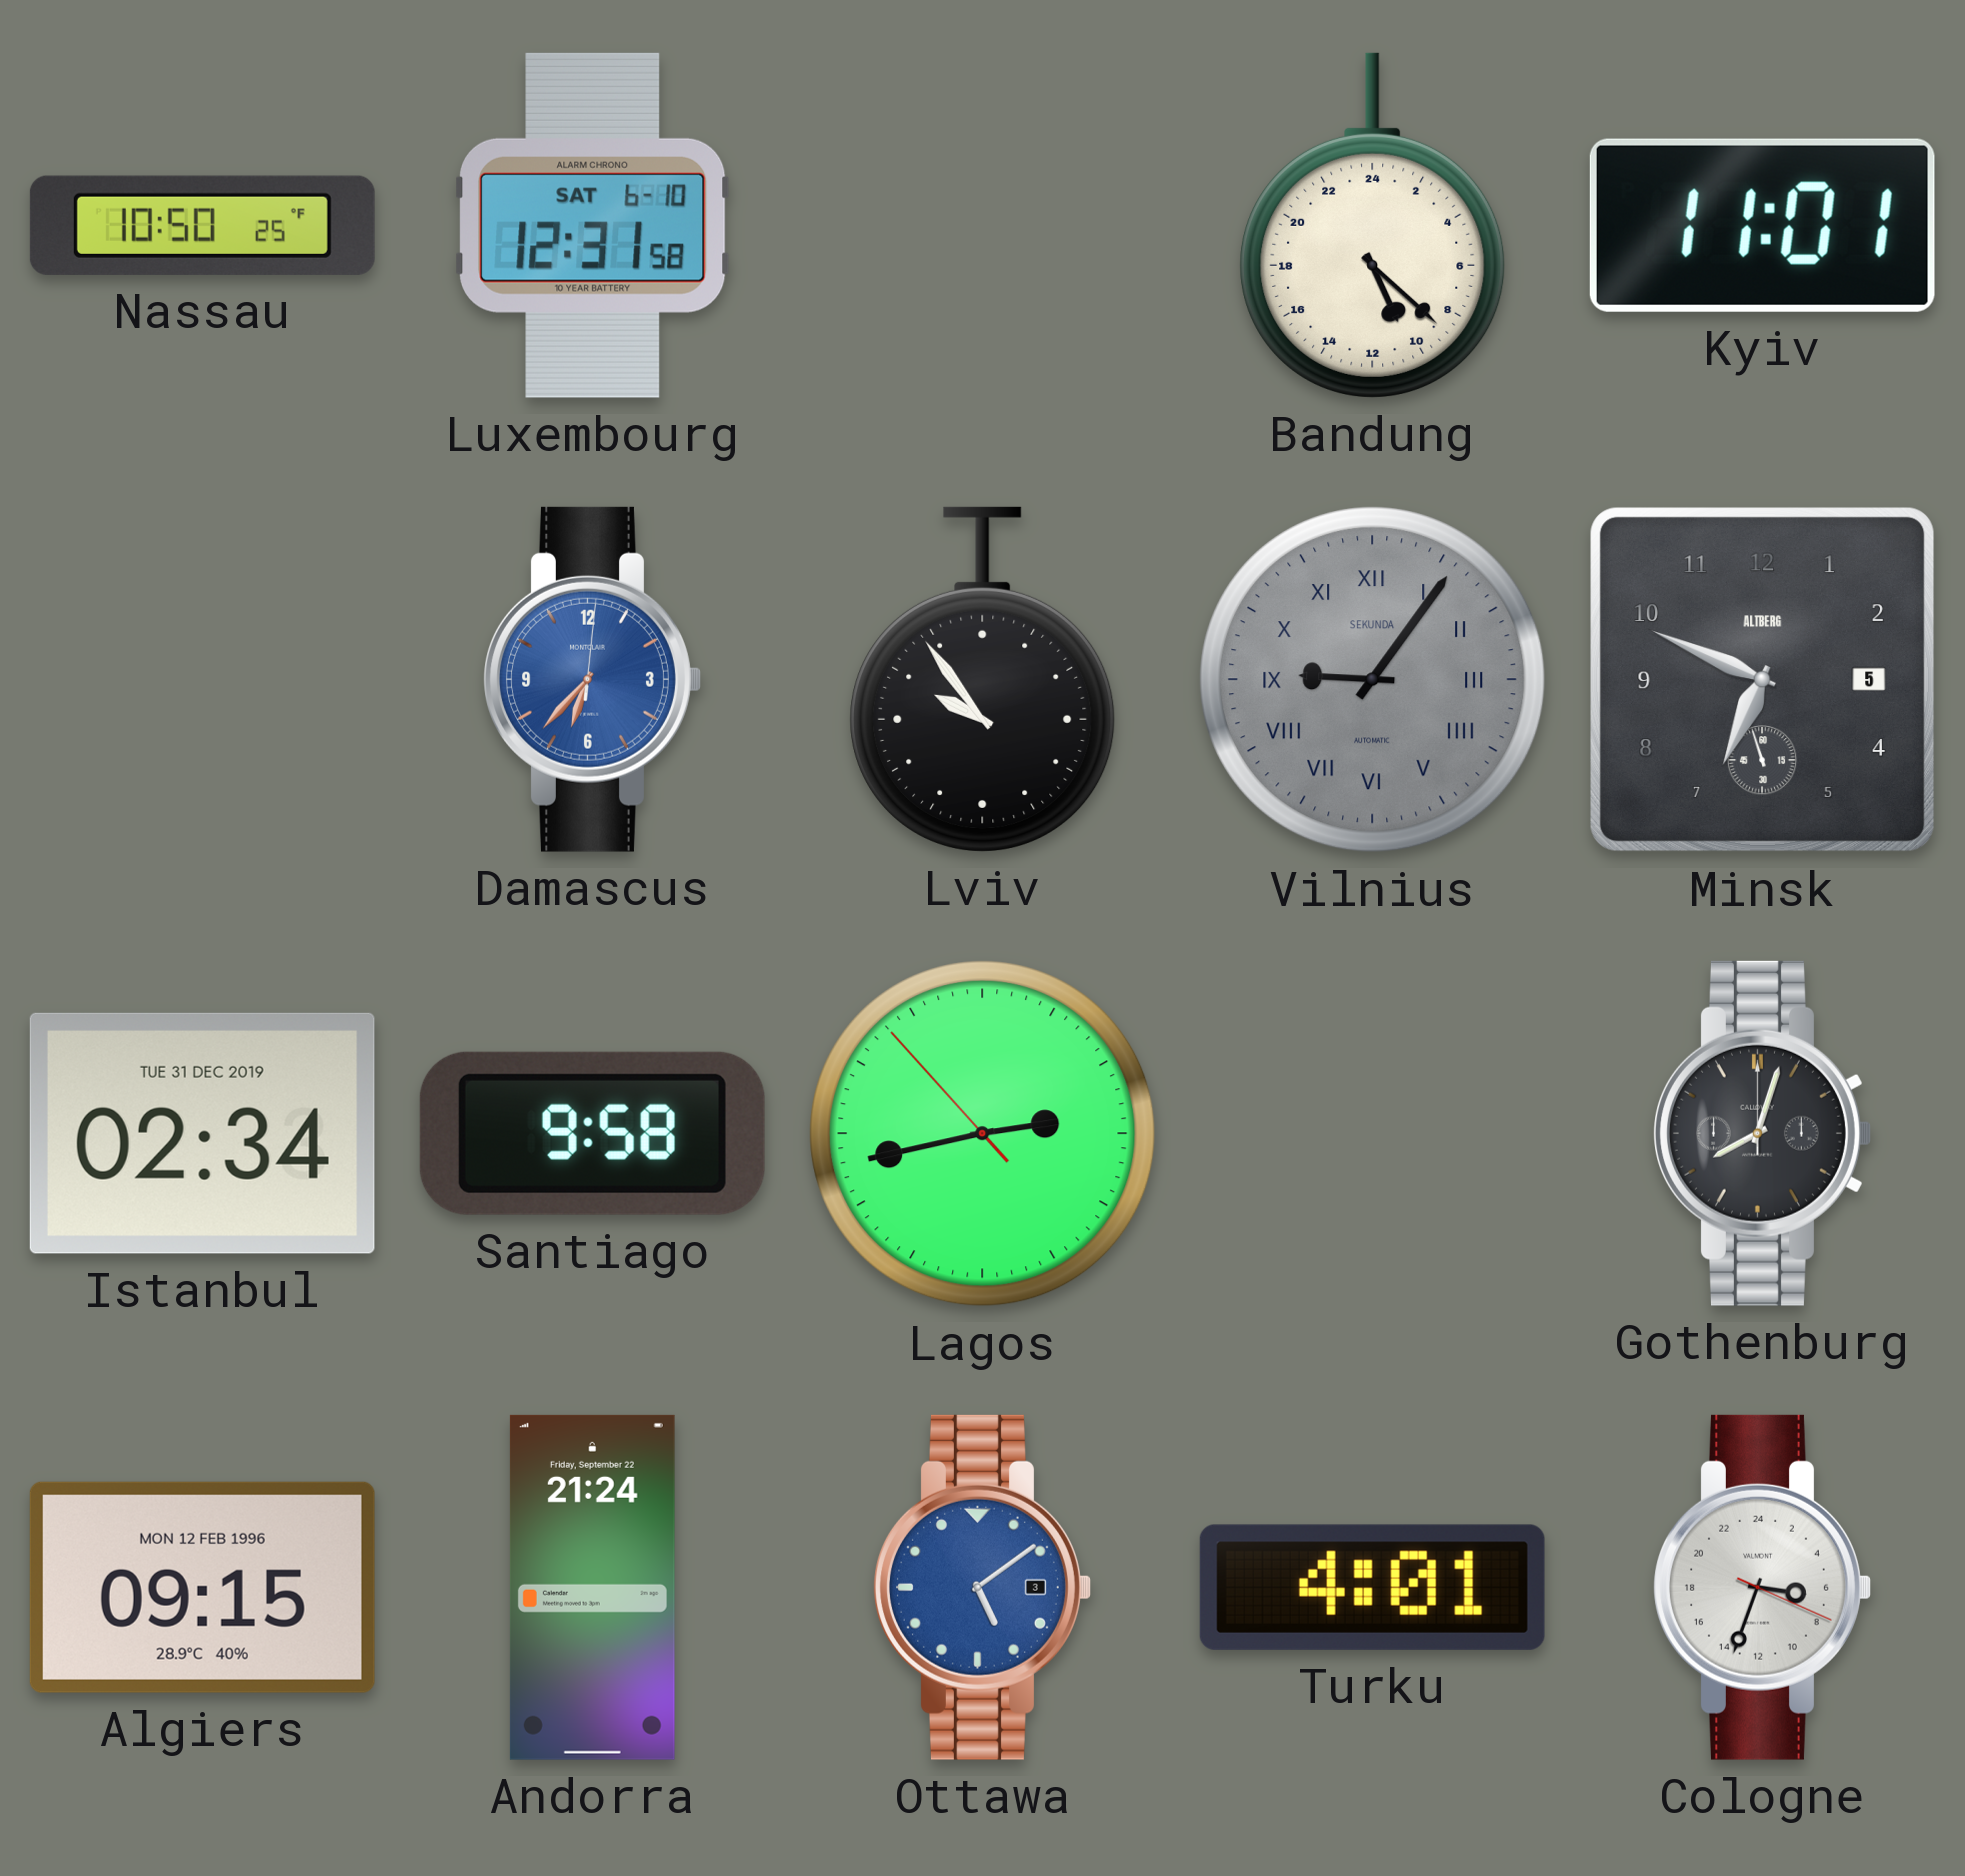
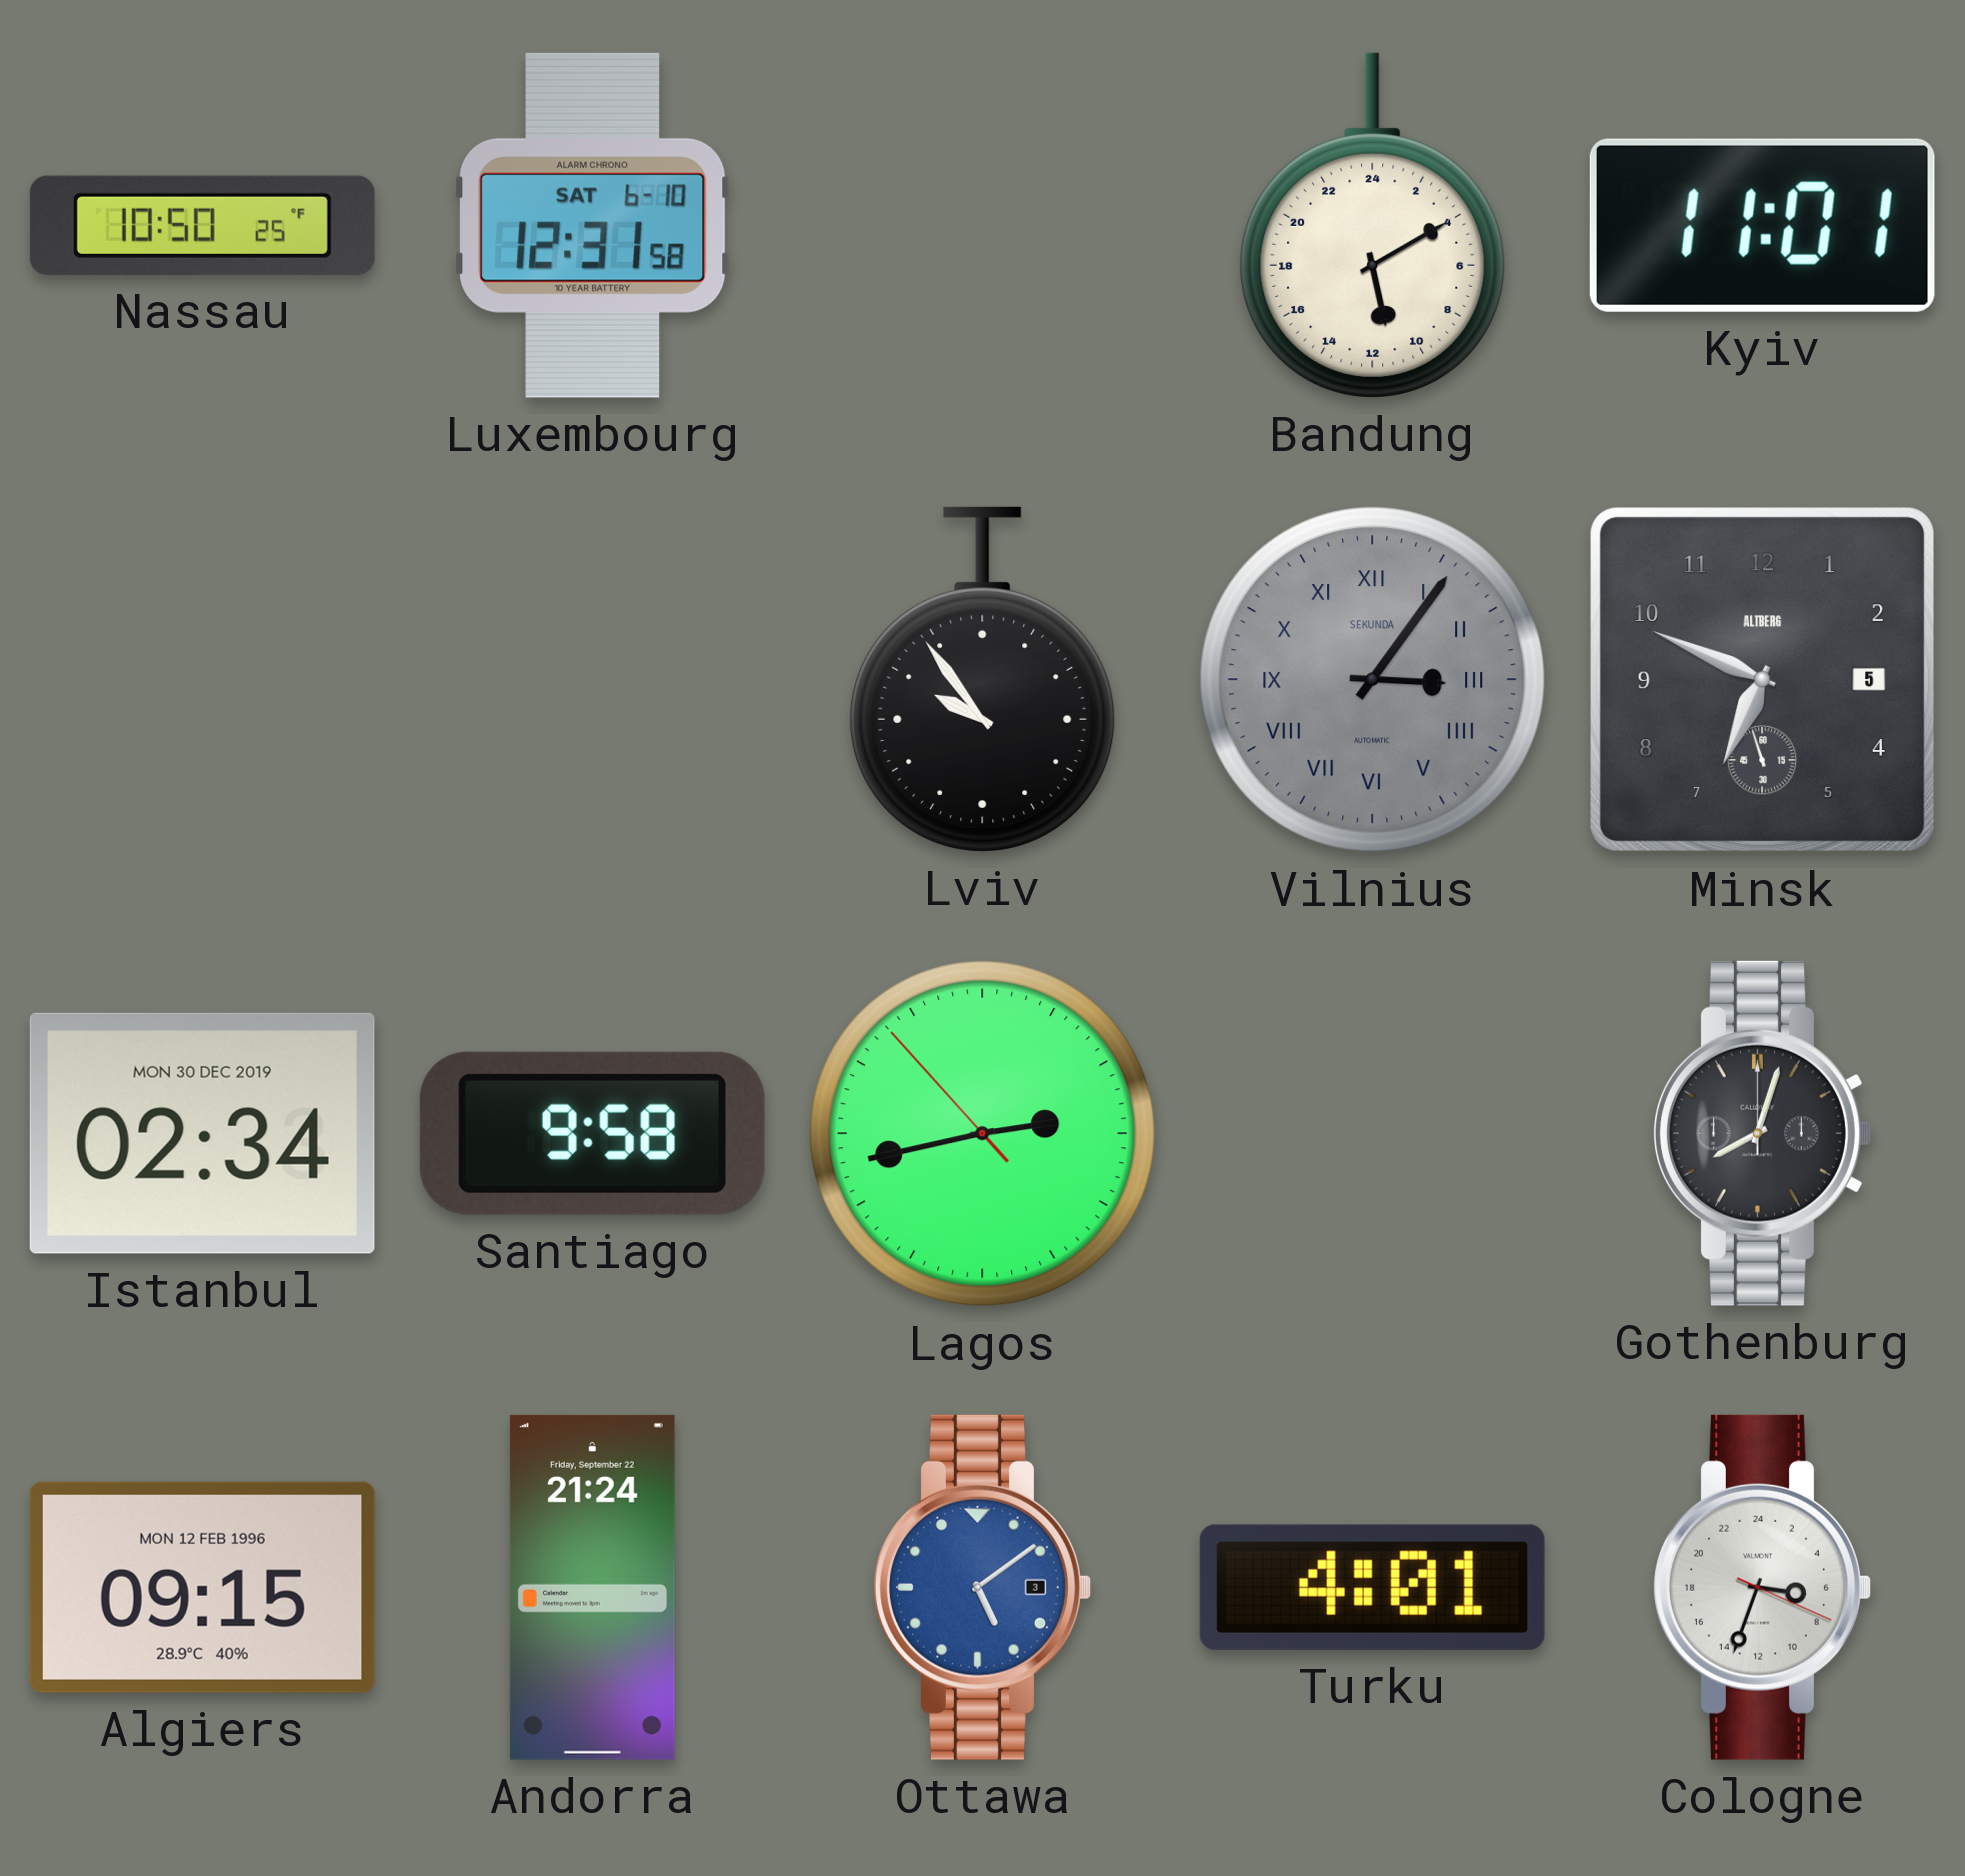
Bandung: 10:22 -> 11:10
Damascus: 6:37 -> none
Vilnius: 9:06 -> 3:06
Istanbul date: TUE 31 DEC 2019 -> MON 30 DEC 2019
